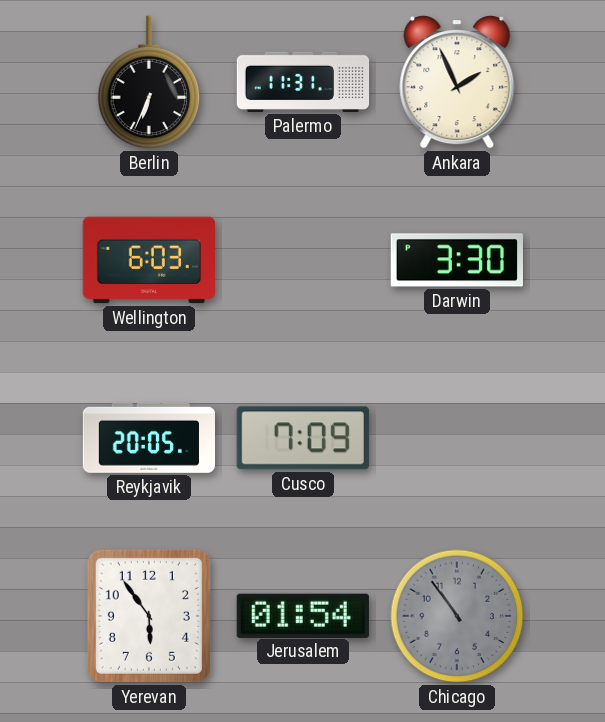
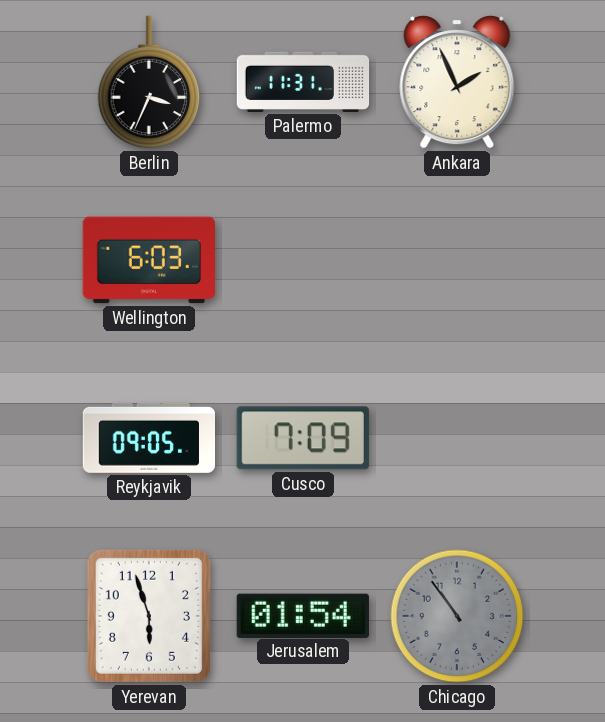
Berlin: 6:34 -> 3:34
Darwin: 3:30 -> none
Reykjavik: 20:05 -> 09:05
Yerevan: 5:54 -> 5:57
